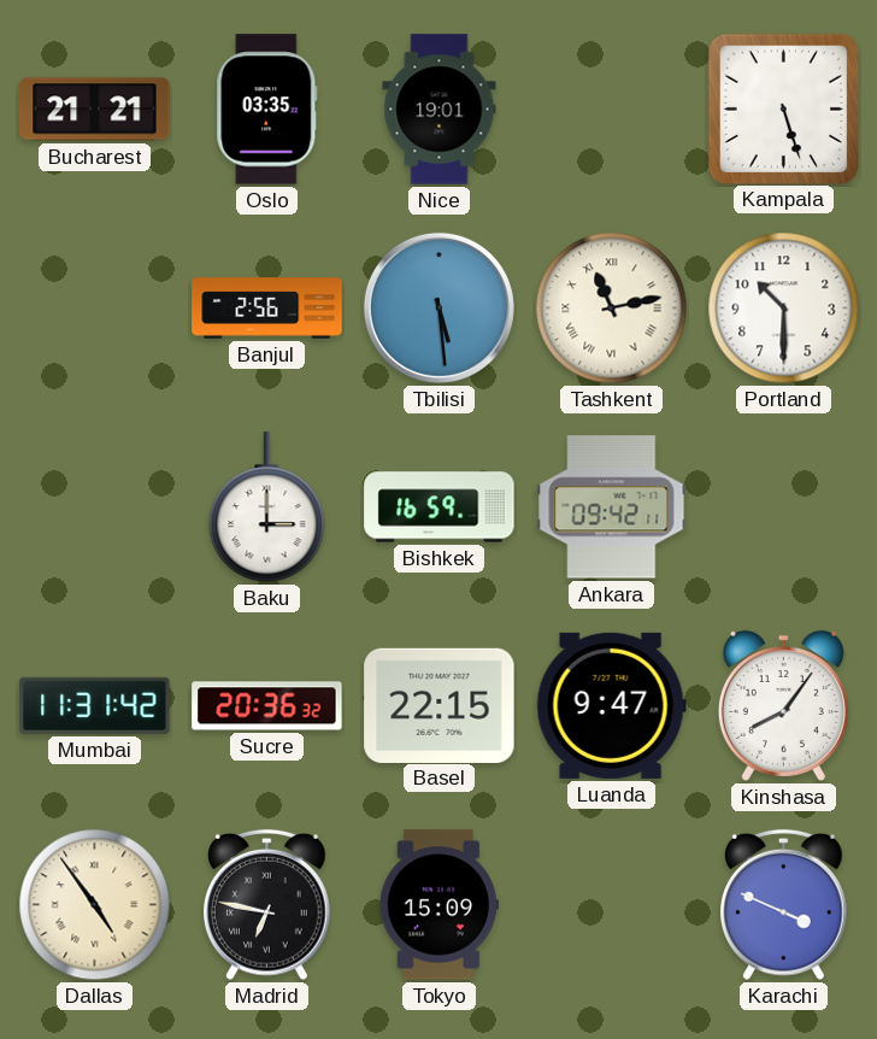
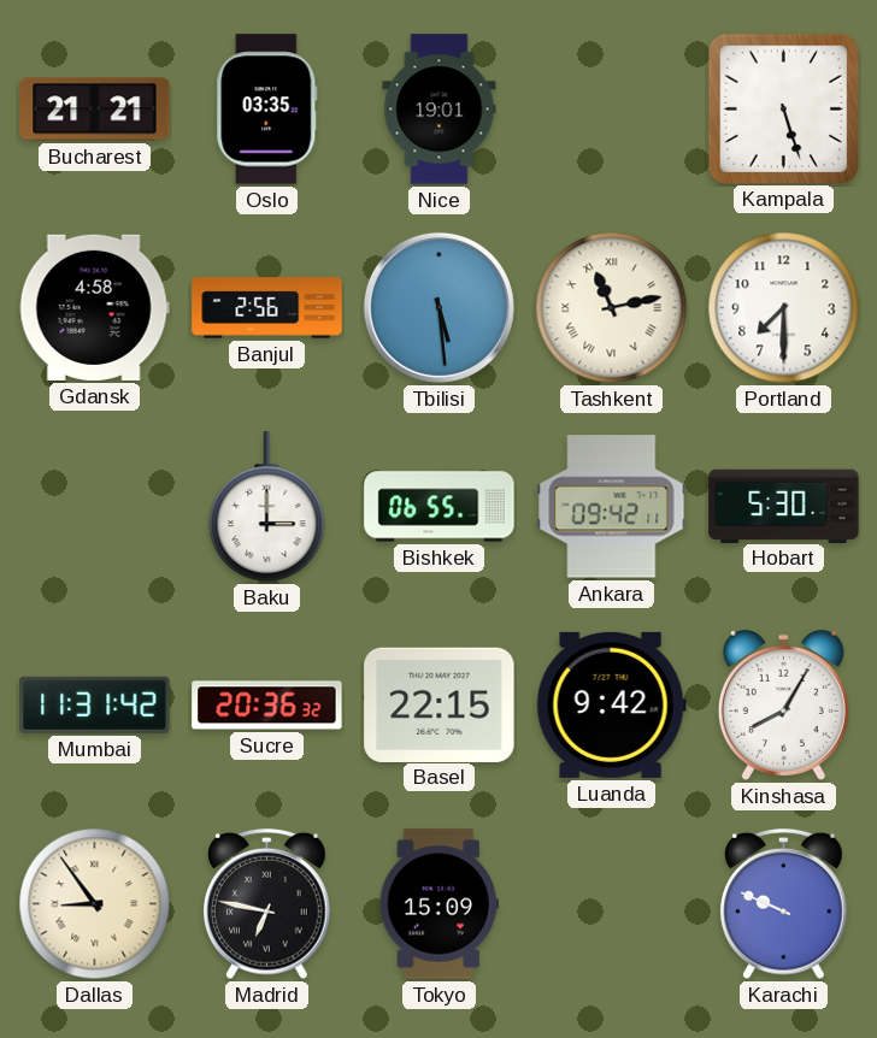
Gdansk: none -> 4:58
Portland: 10:30 -> 7:30
Bishkek: 16:59 -> 06:55
Hobart: none -> 5:30
Luanda: 9:47 -> 9:42
Kinshasa: 8:06 -> 8:05
Dallas: 4:54 -> 8:54
Karachi: 3:49 -> 9:49
